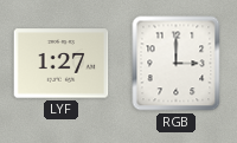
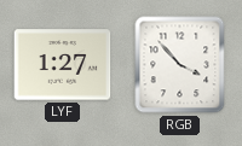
RGB: 3:00 -> 3:53
